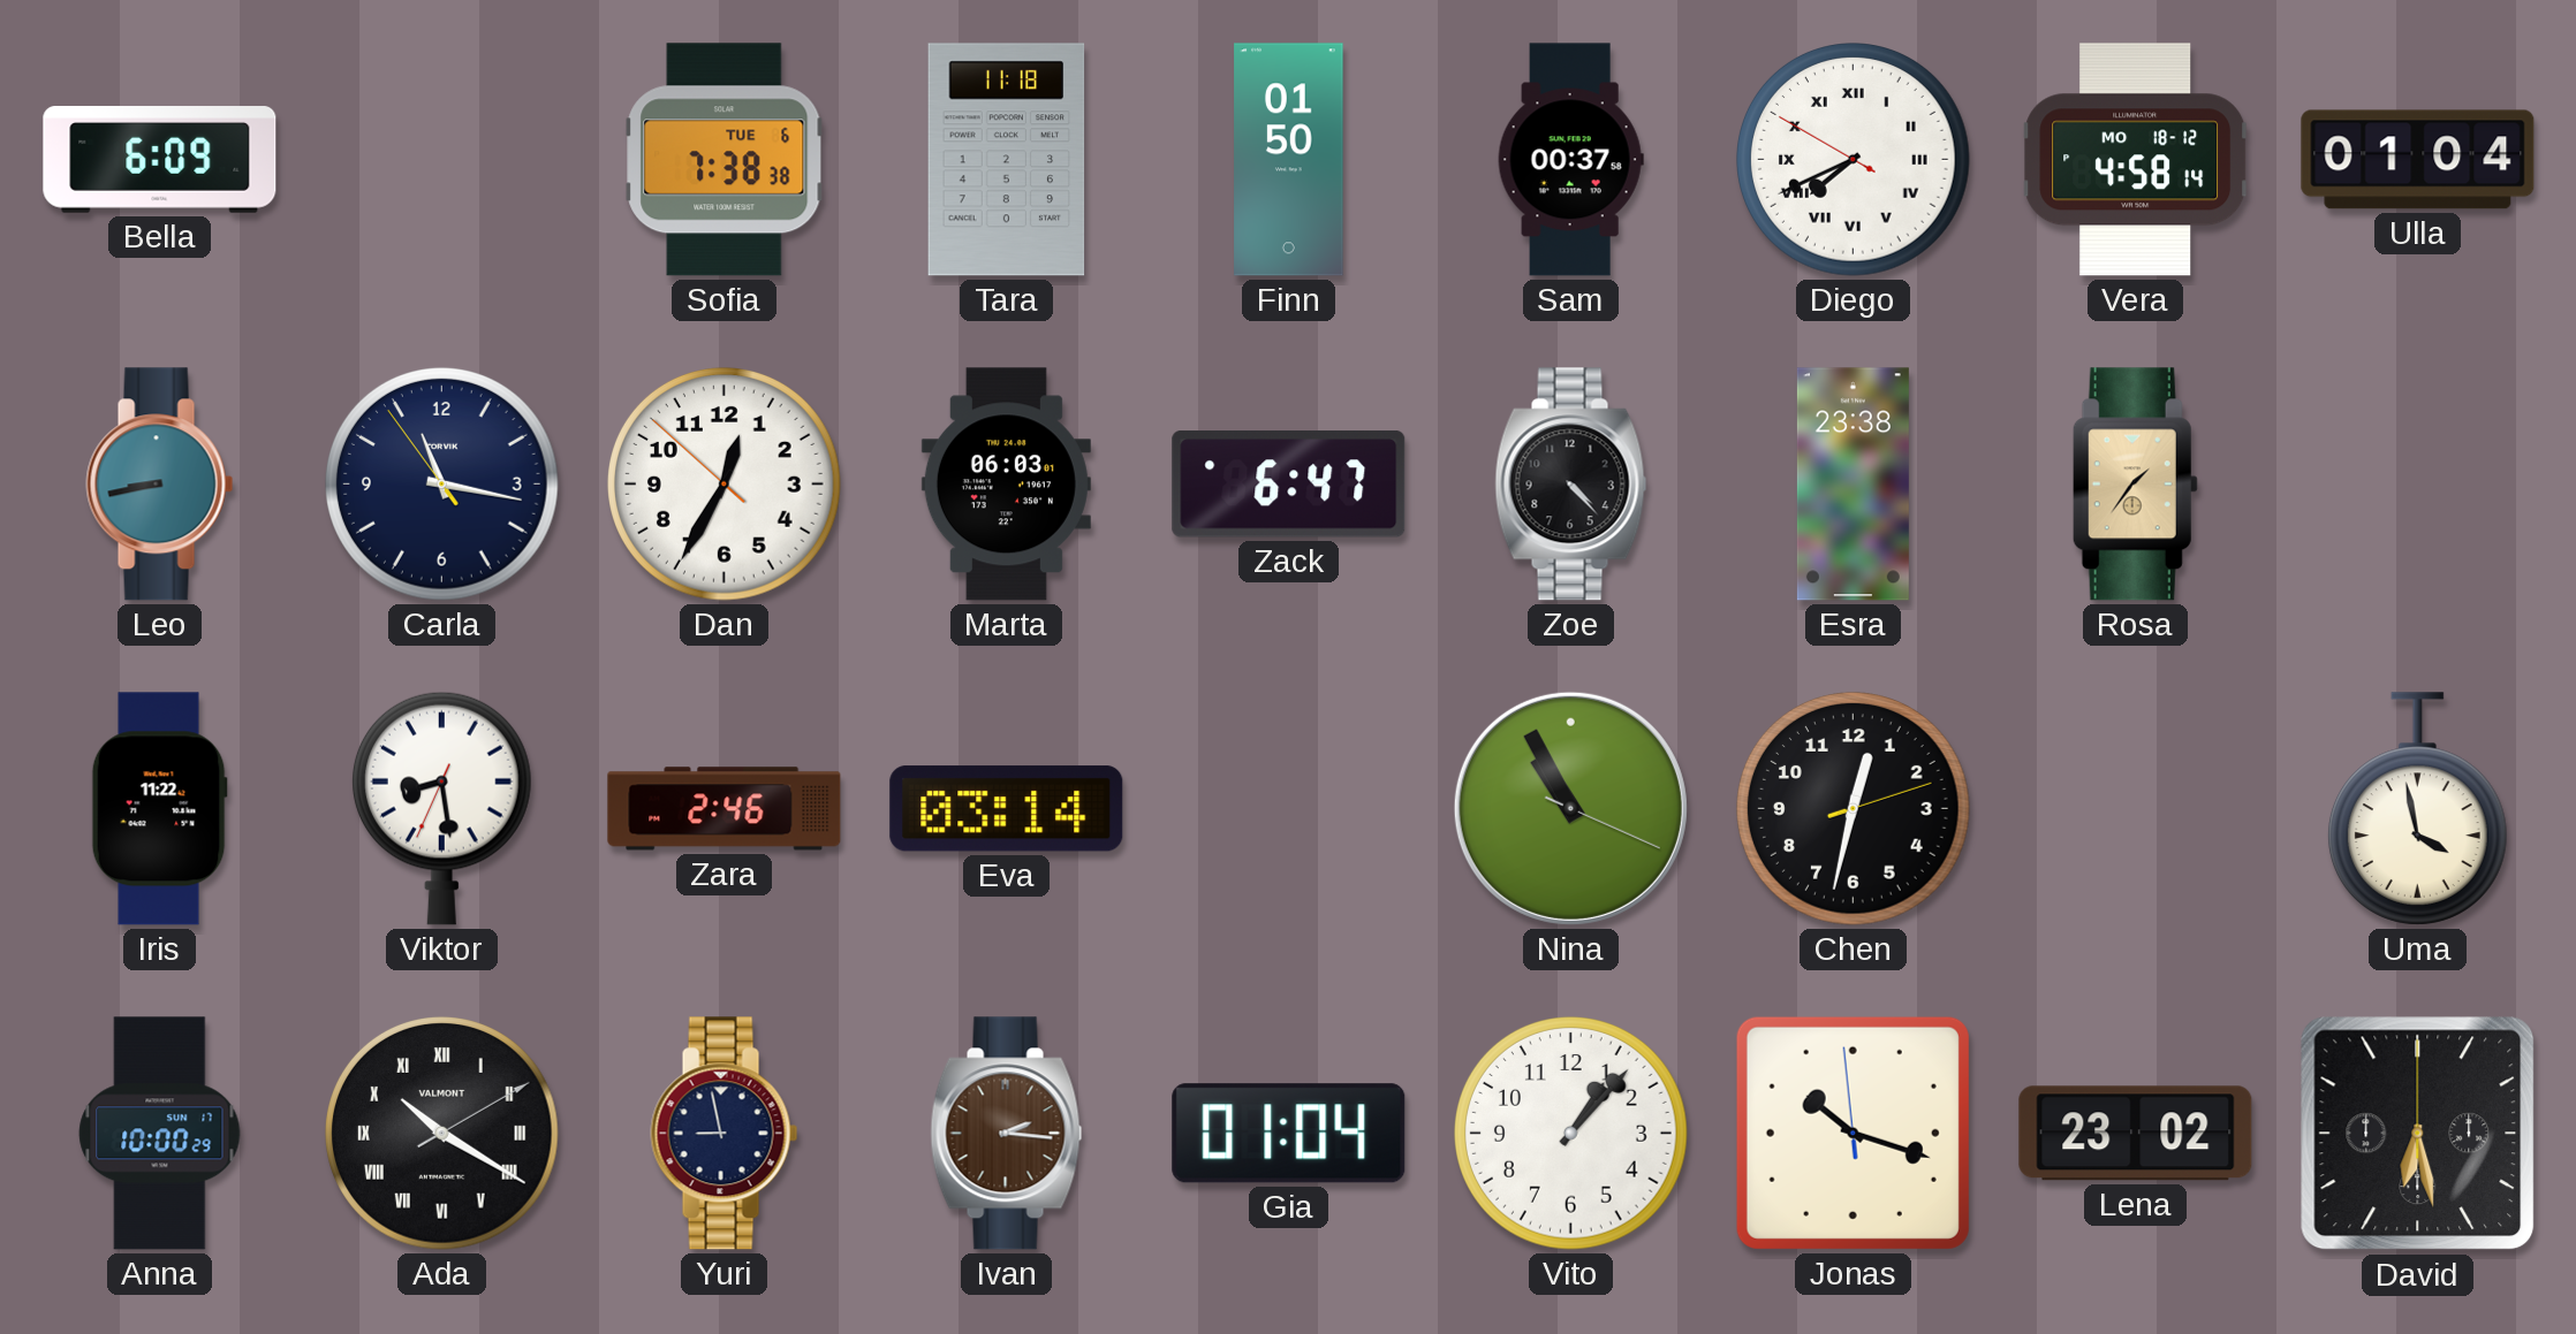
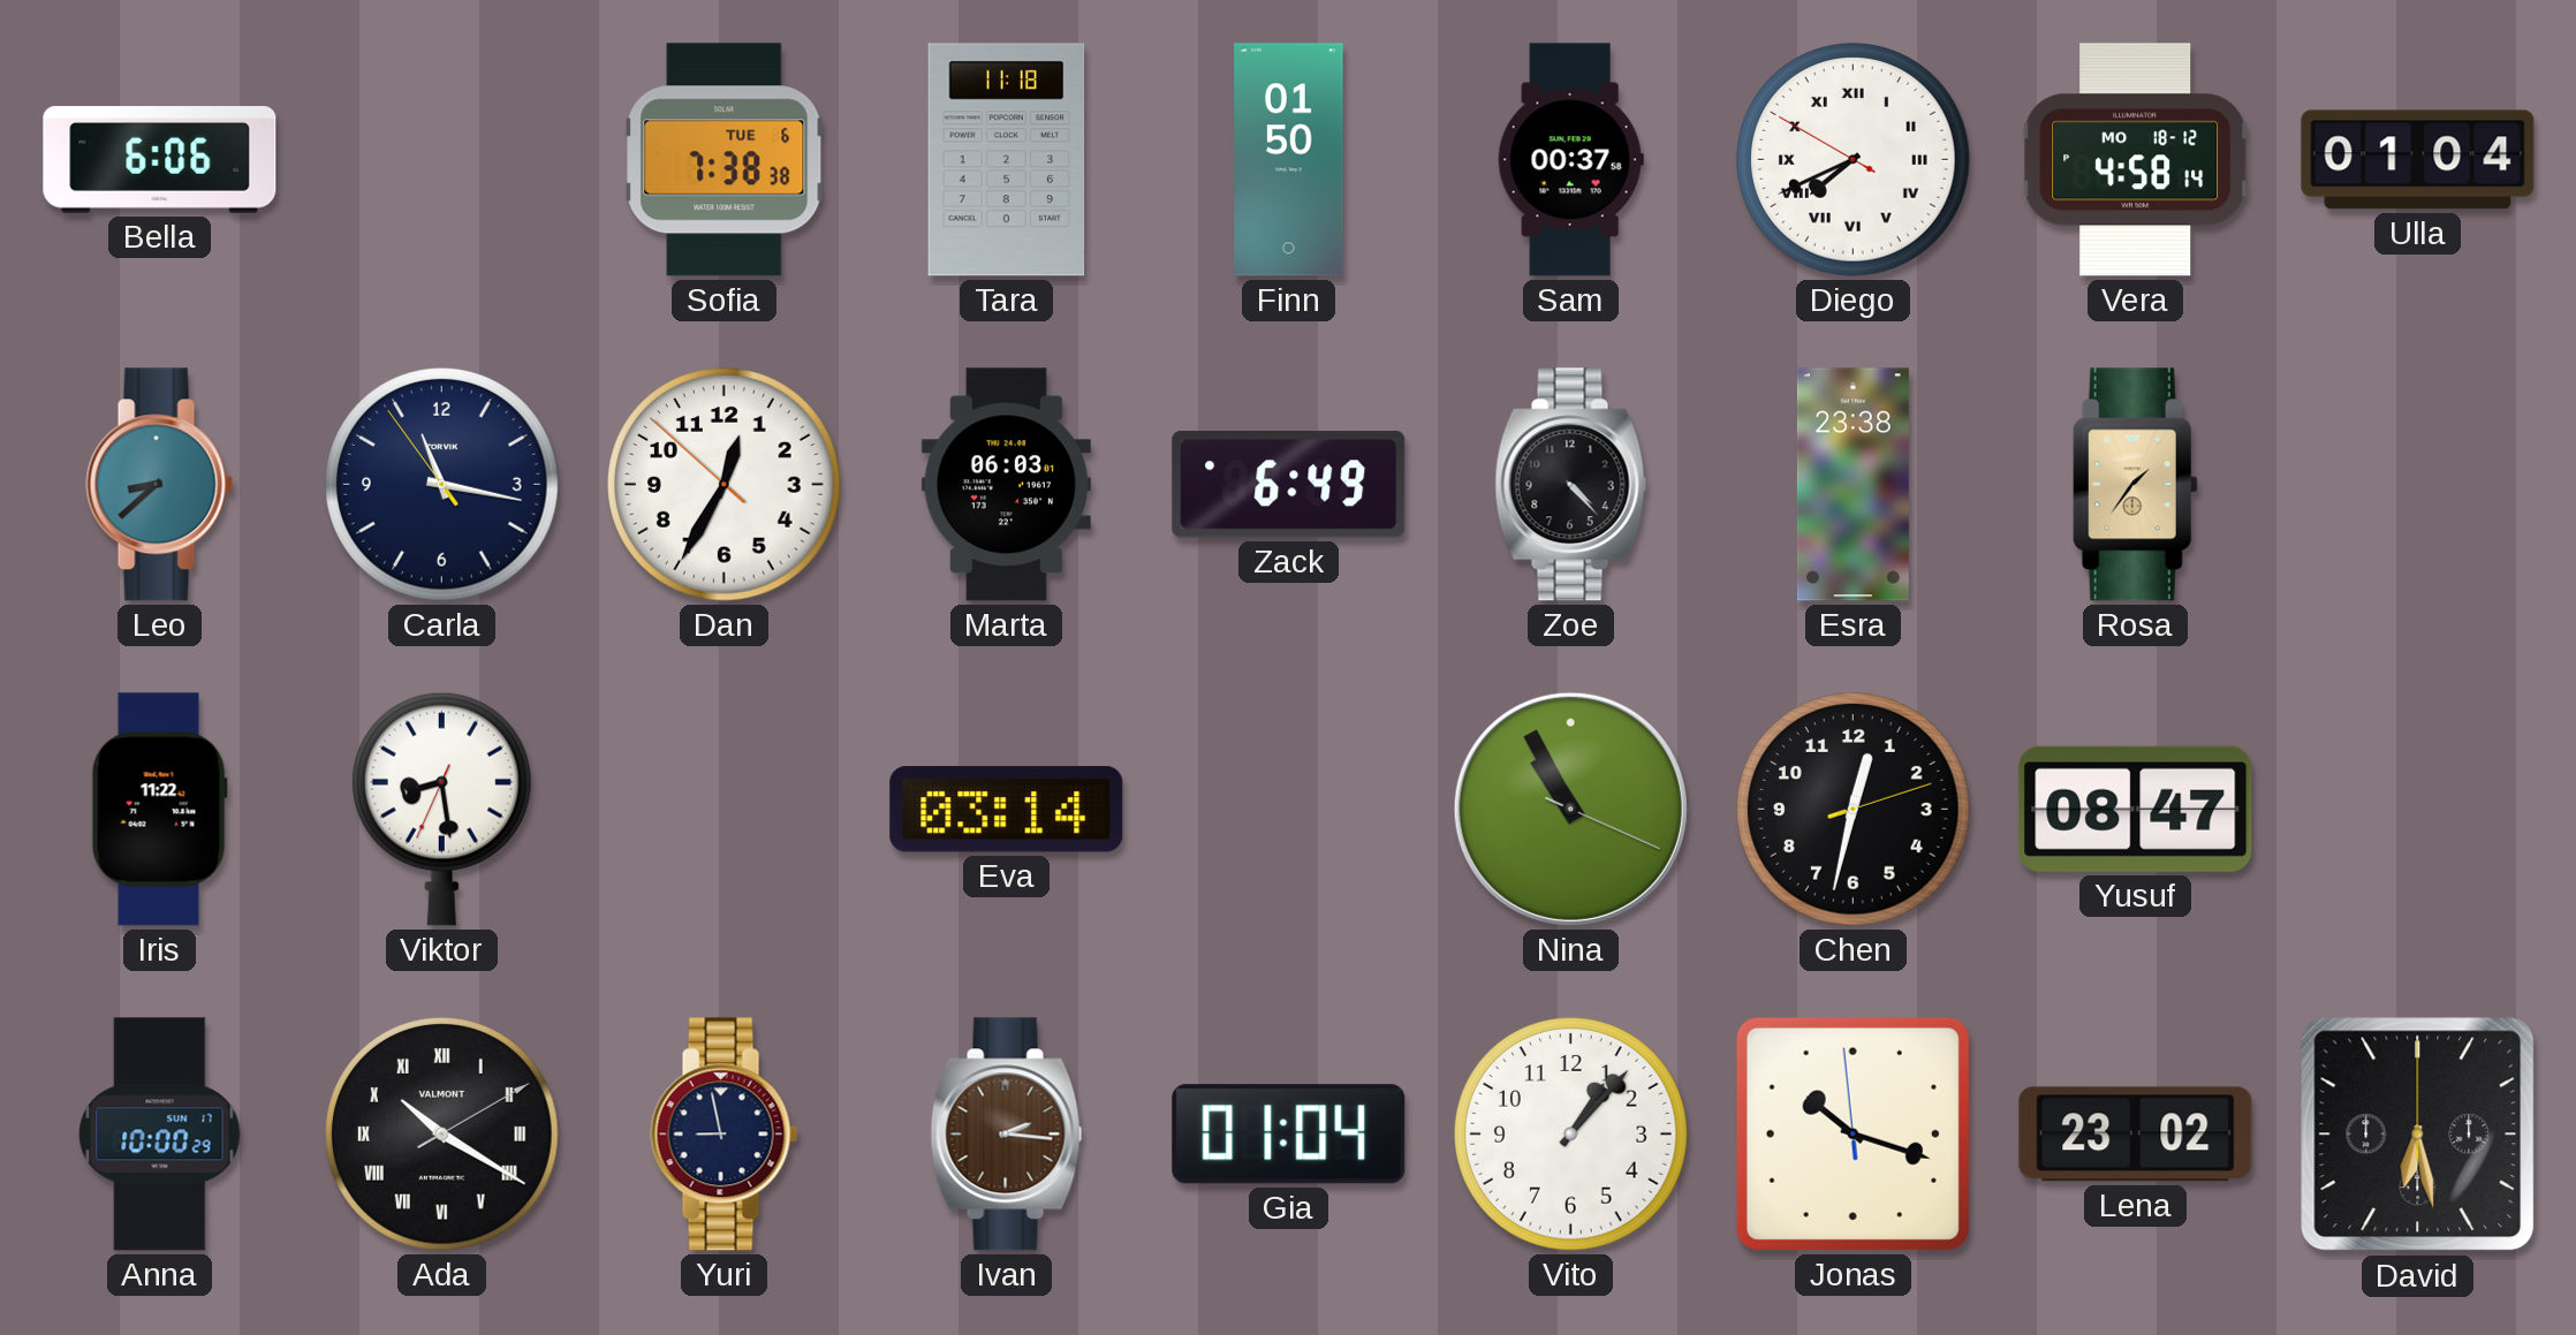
Bella: 6:09 -> 6:06
Leo: 8:43 -> 8:38
Zack: 6:47 -> 6:49
Zara: 2:46 -> none
Yusuf: none -> 08:47
Uma: 3:58 -> none
